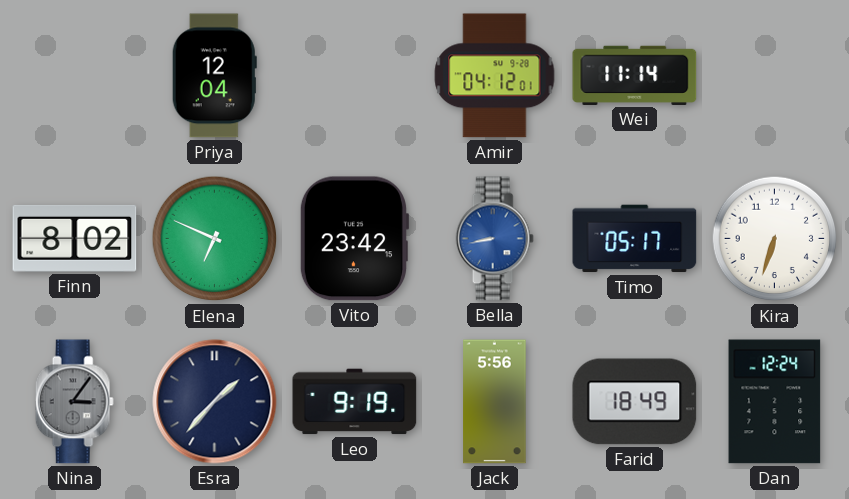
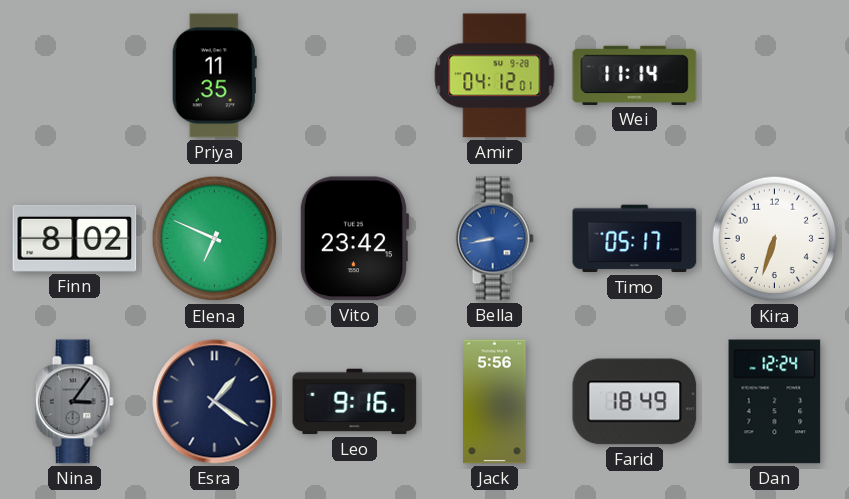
Priya: 12:04 -> 11:35
Esra: 1:37 -> 1:21
Leo: 9:19 -> 9:16
